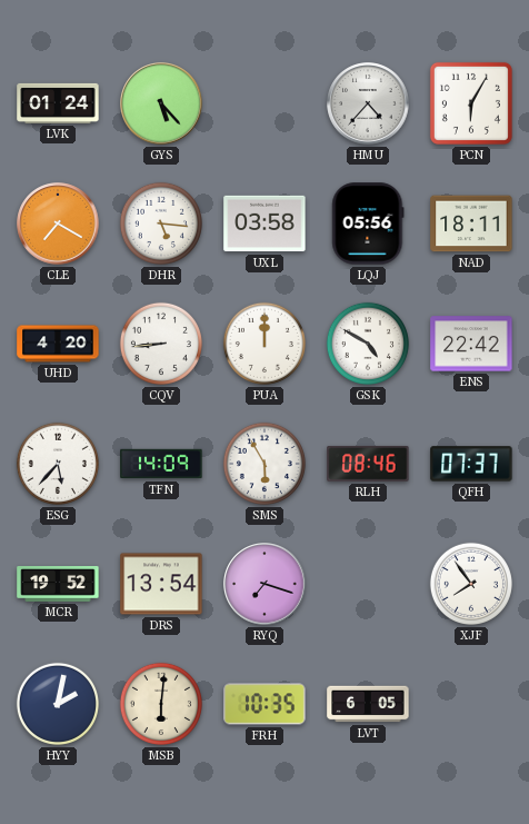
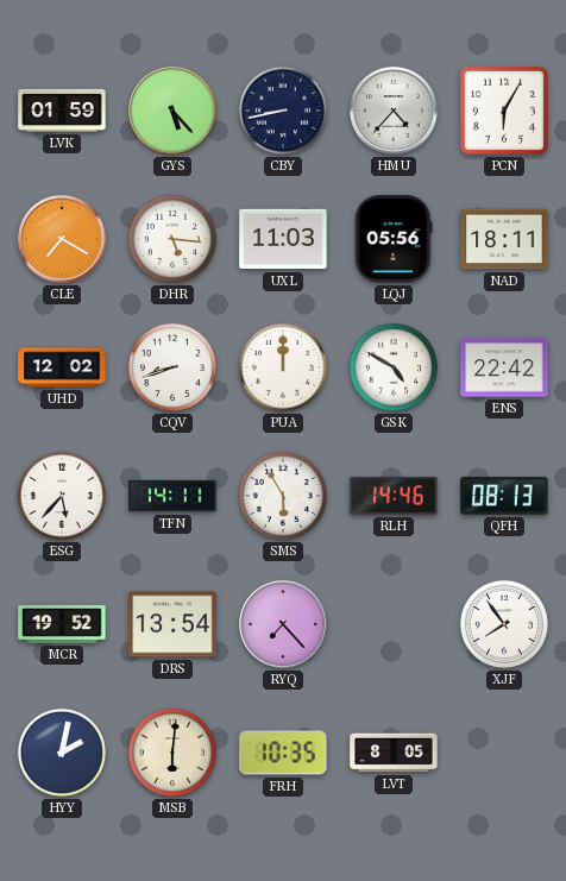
LVK: 01:24 -> 01:59
CBY: none -> 8:43
UXL: 03:58 -> 11:03
UHD: 4:20 -> 12:02
CQV: 8:44 -> 8:42
TFN: 14:09 -> 14:11
RLH: 08:46 -> 14:46
QFH: 07:37 -> 08:13
RYQ: 7:18 -> 7:23
LVT: 6:05 -> 8:05
